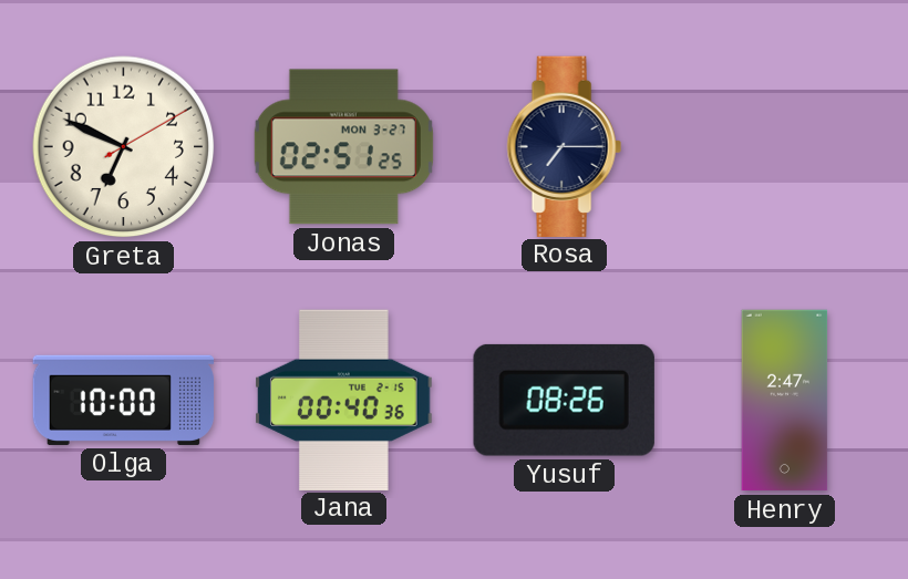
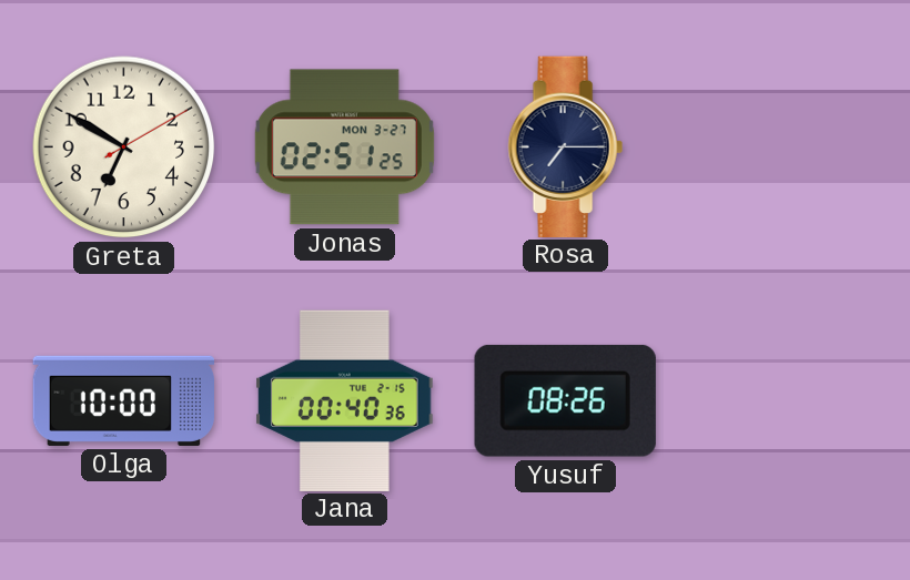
Greta: 6:49 -> 6:50
Henry: 2:47 -> none
